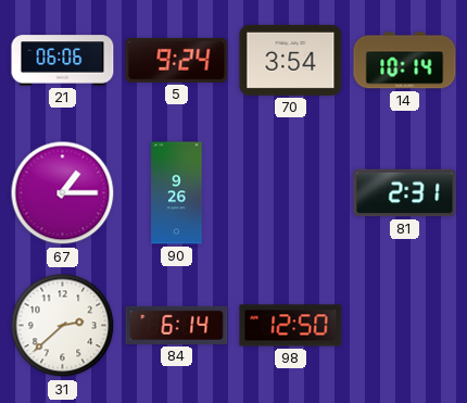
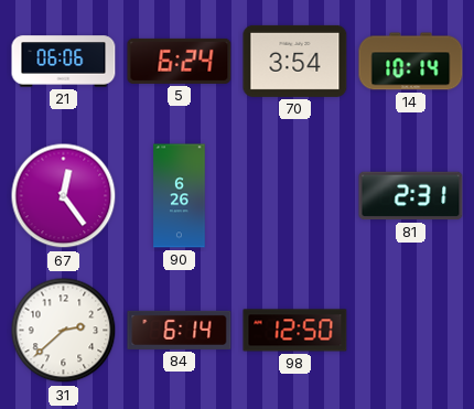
5: 9:24 -> 6:24
67: 1:15 -> 12:24
90: 9:26 -> 6:26
